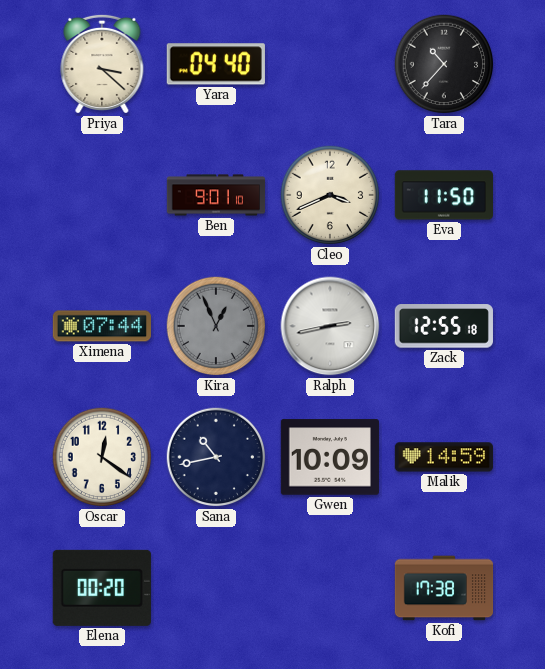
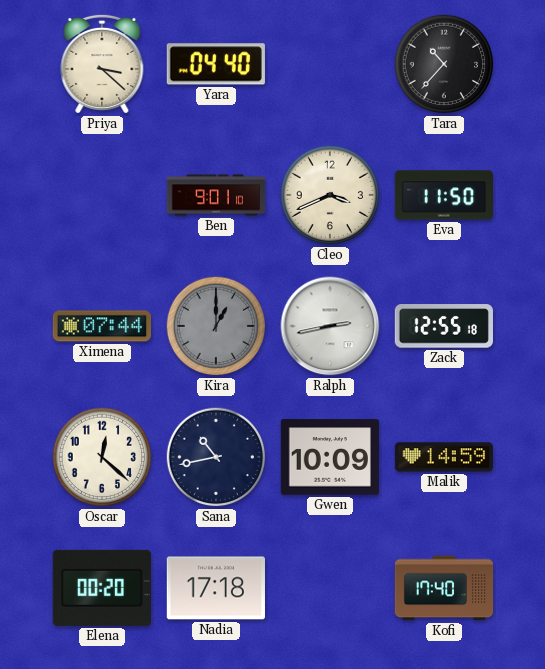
Kira: 12:56 -> 1:00
Oscar: 12:21 -> 12:22
Nadia: none -> 17:18
Kofi: 17:38 -> 17:40
